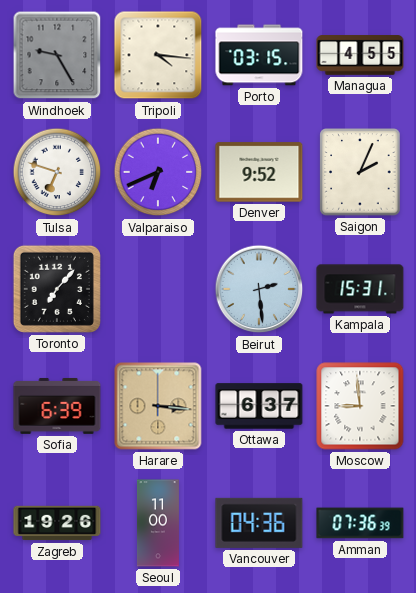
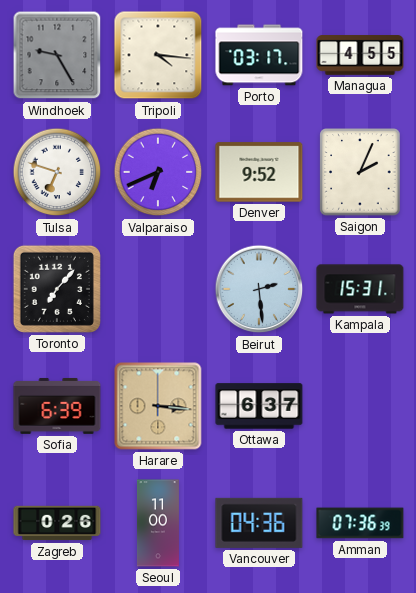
Porto: 03:15 -> 03:17
Moscow: 8:59 -> none
Zagreb: 19:26 -> 0:26
